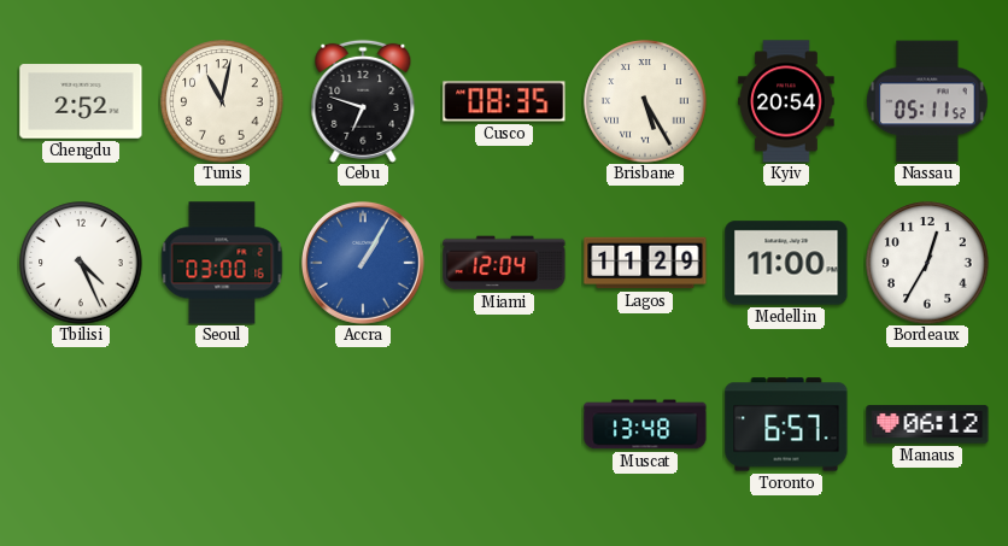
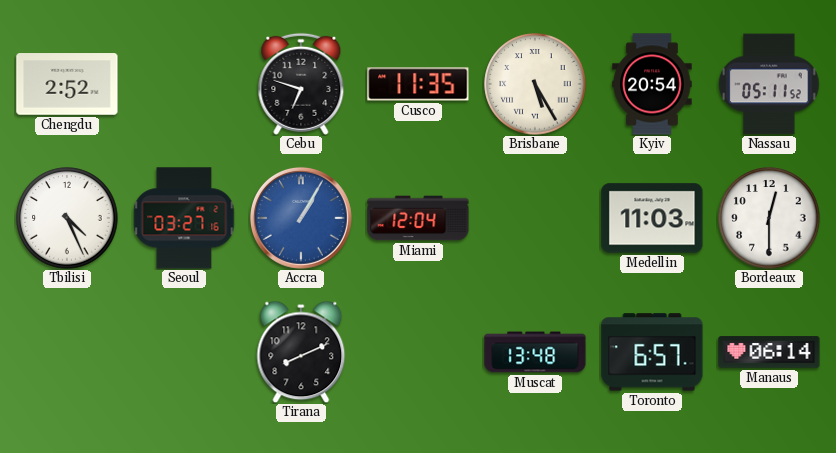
Tunis: 11:02 -> none
Cusco: 08:35 -> 11:35
Seoul: 03:00 -> 03:27
Lagos: 11:29 -> none
Medellin: 11:00 -> 11:03
Bordeaux: 12:35 -> 12:30
Tirana: none -> 8:11
Manaus: 06:12 -> 06:14
